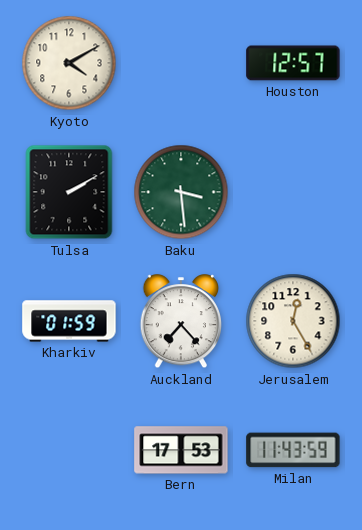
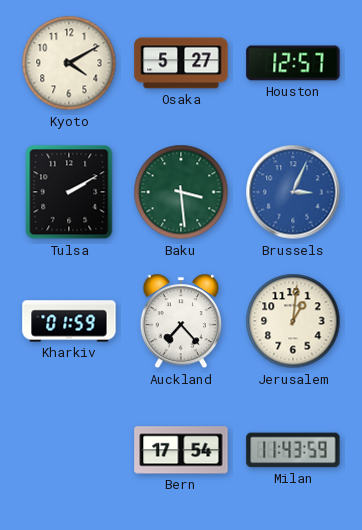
Osaka: none -> 5:27
Brussels: none -> 3:04
Jerusalem: 12:25 -> 1:01
Bern: 17:53 -> 17:54
